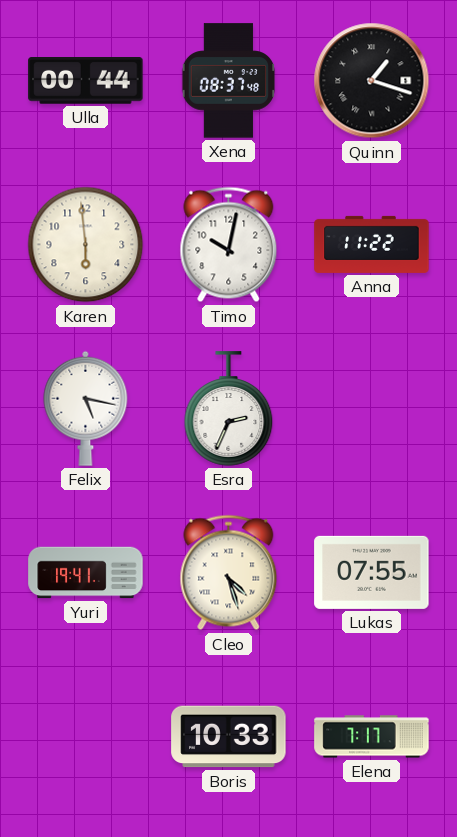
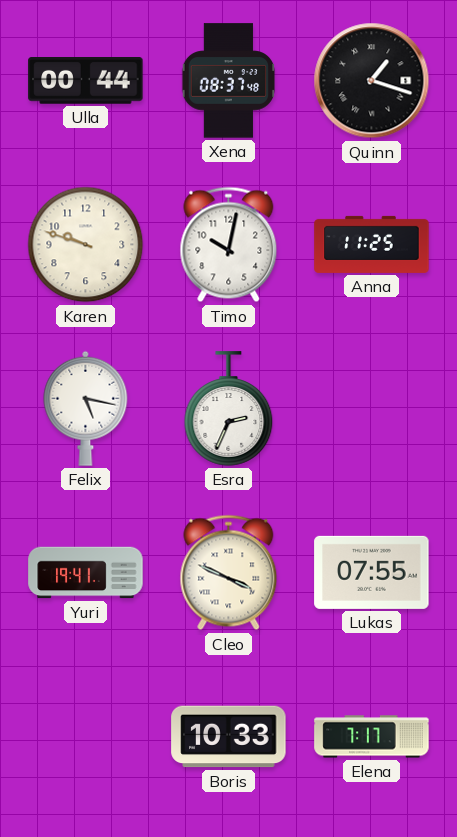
Karen: 5:59 -> 9:48
Anna: 11:22 -> 11:25
Cleo: 4:27 -> 3:49
